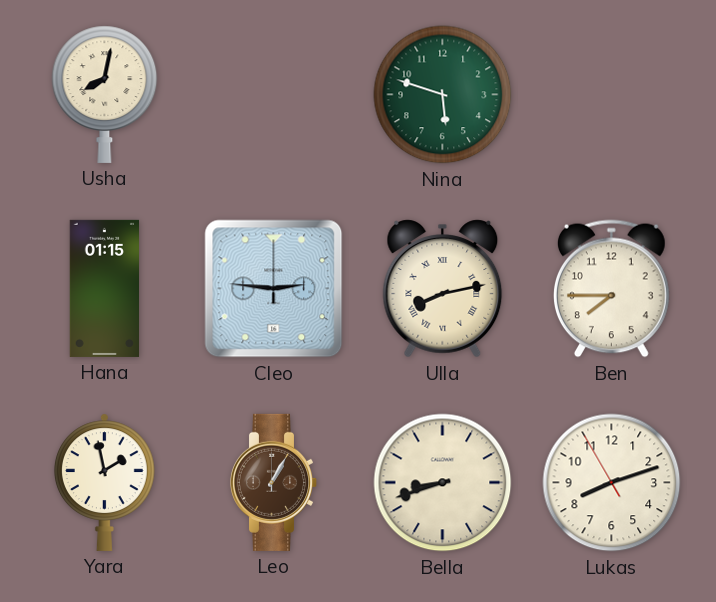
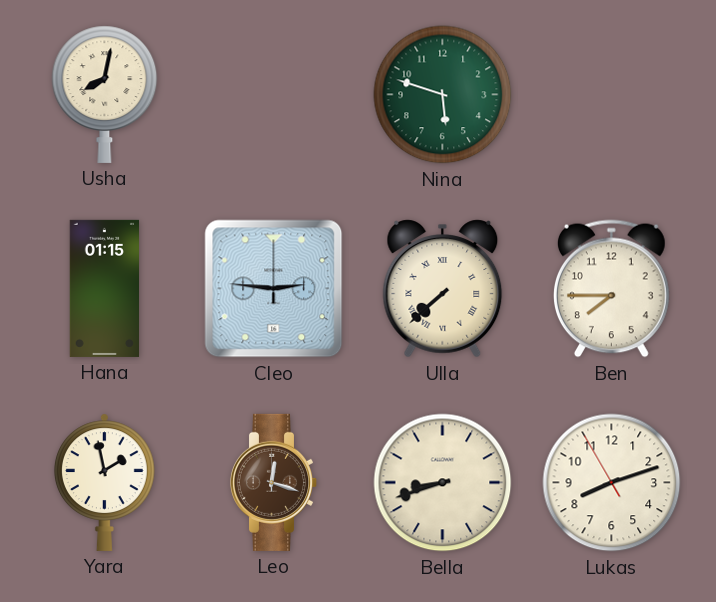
Ulla: 8:13 -> 7:38
Leo: 1:05 -> 12:18
